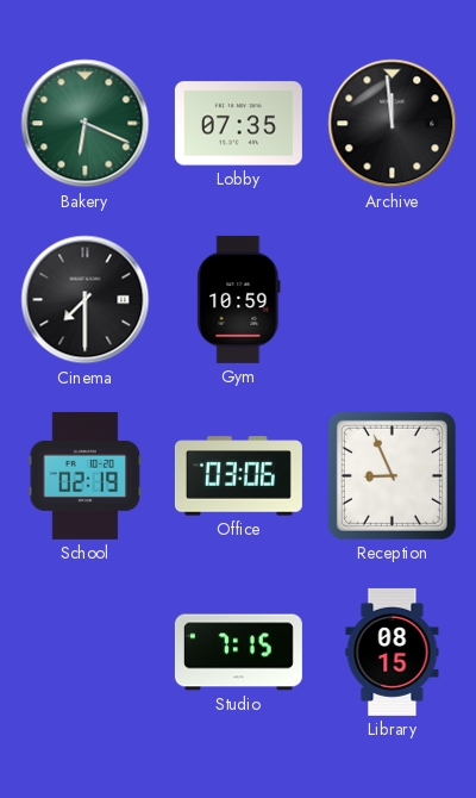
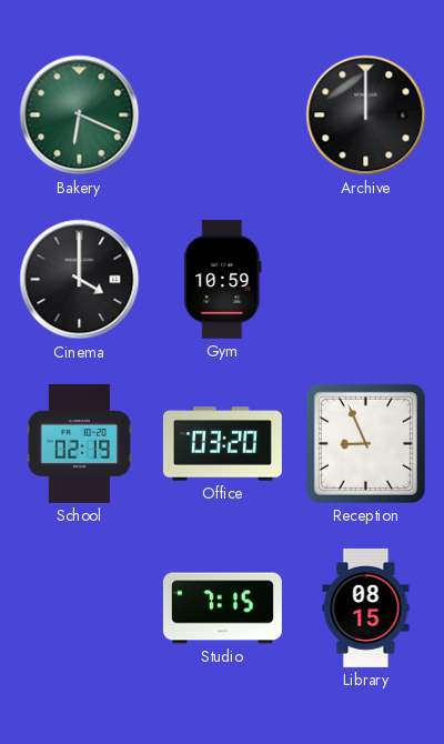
Lobby: 07:35 -> none
Archive: 11:59 -> 12:00
Cinema: 7:30 -> 4:00
Office: 03:06 -> 03:20
